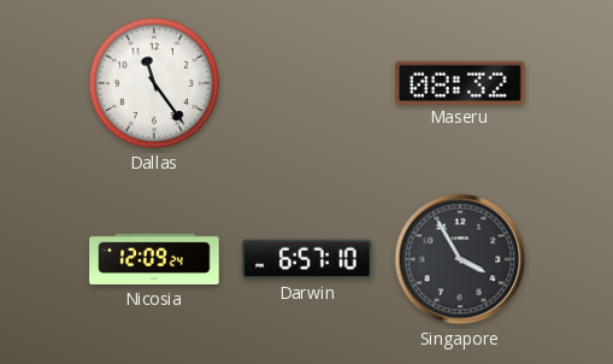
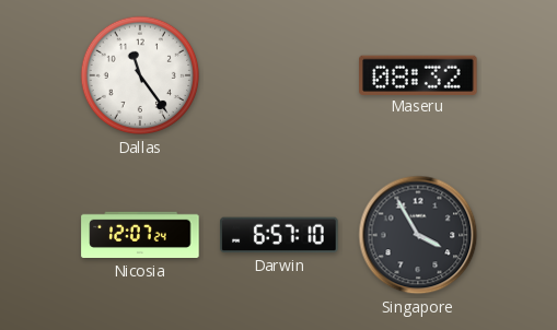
Nicosia: 12:09 -> 12:07
